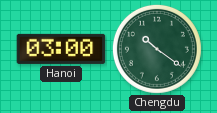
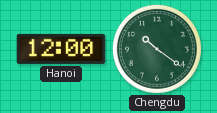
Hanoi: 03:00 -> 12:00
